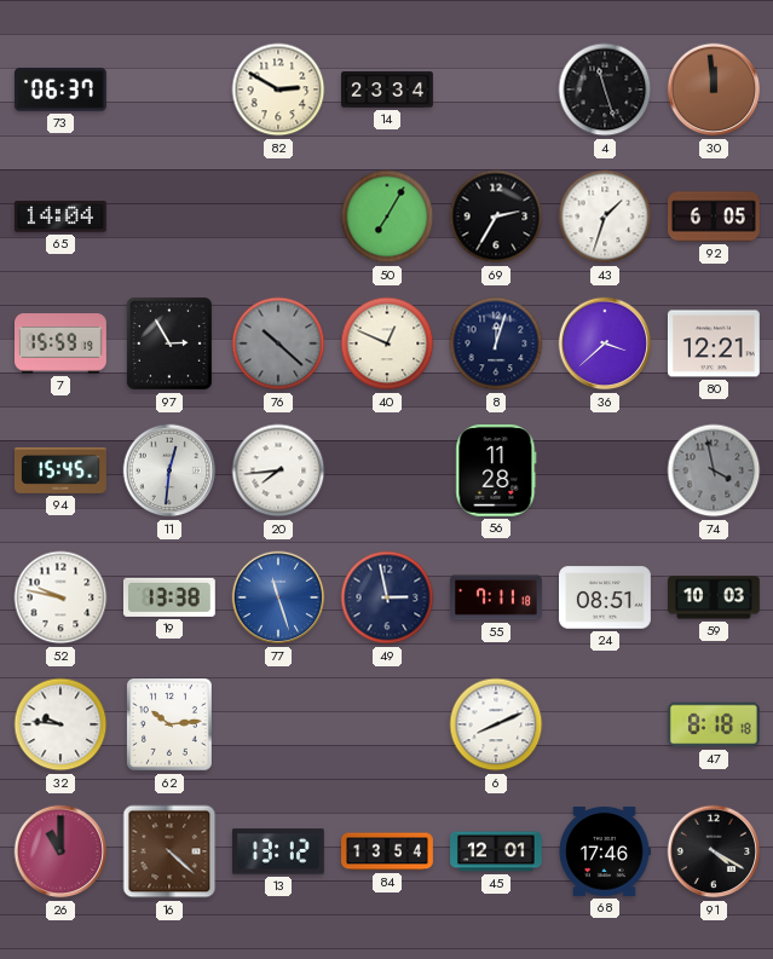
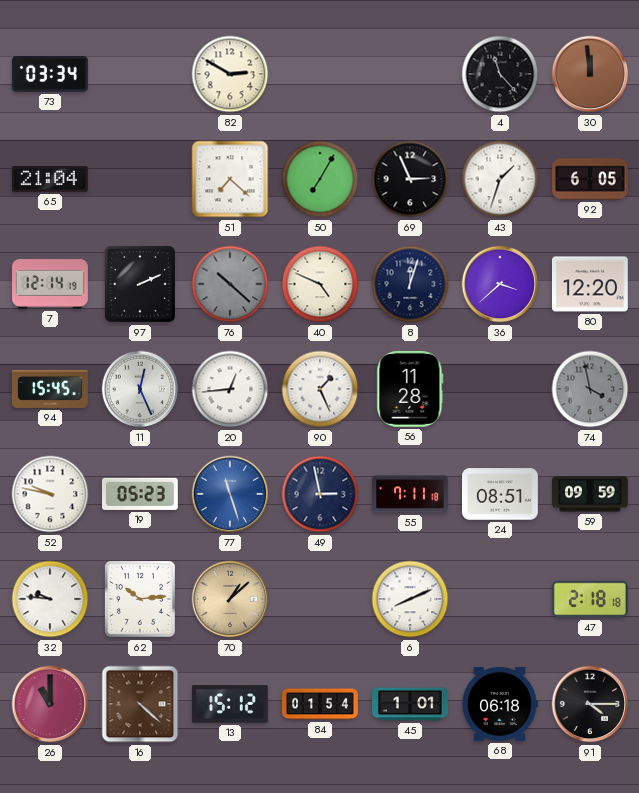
73: 06:37 -> 03:34
14: 23:34 -> none
4: 11:27 -> 11:23
65: 14:04 -> 21:04
51: none -> 7:22
69: 2:35 -> 2:56
7: 15:59 -> 12:14
97: 2:55 -> 2:11
40: 12:49 -> 4:49
80: 12:21 -> 12:20
11: 12:31 -> 12:26
20: 7:44 -> 12:44
90: none -> 1:26
19: 13:38 -> 05:23
59: 10:03 -> 09:59
70: none -> 1:08
47: 8:18 -> 2:18
13: 13:12 -> 15:12
84: 13:54 -> 01:54
45: 12:01 -> 1:01
68: 17:46 -> 06:18
91: 4:20 -> 4:15
